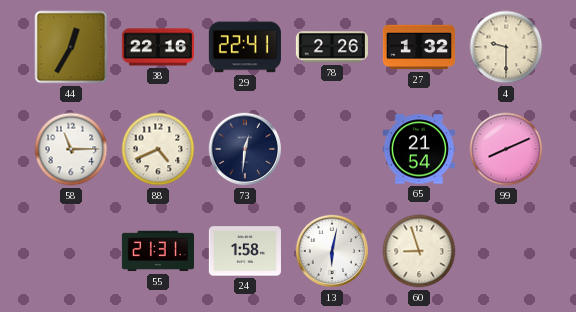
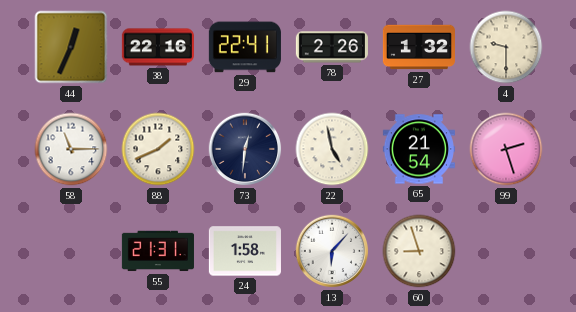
44: 12:35 -> 12:34
88: 4:41 -> 1:41
22: none -> 4:58
99: 8:11 -> 2:27
13: 6:02 -> 6:07
